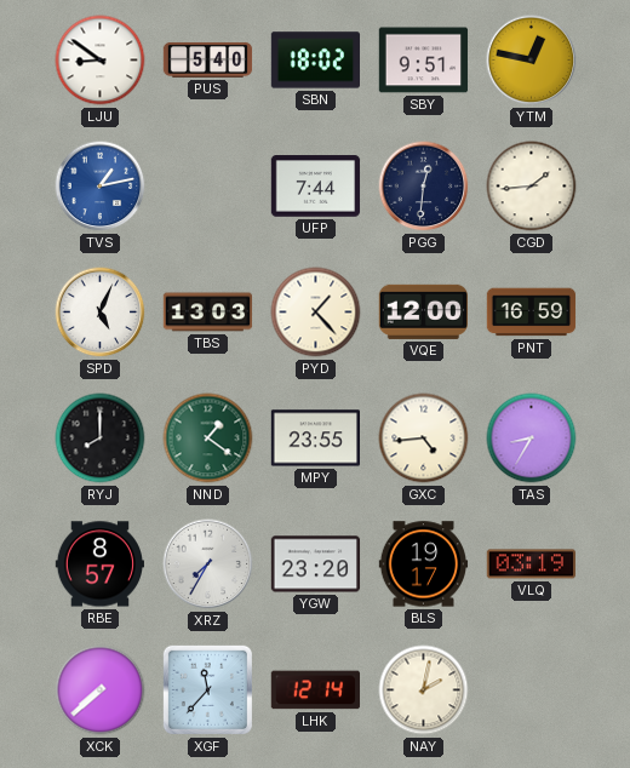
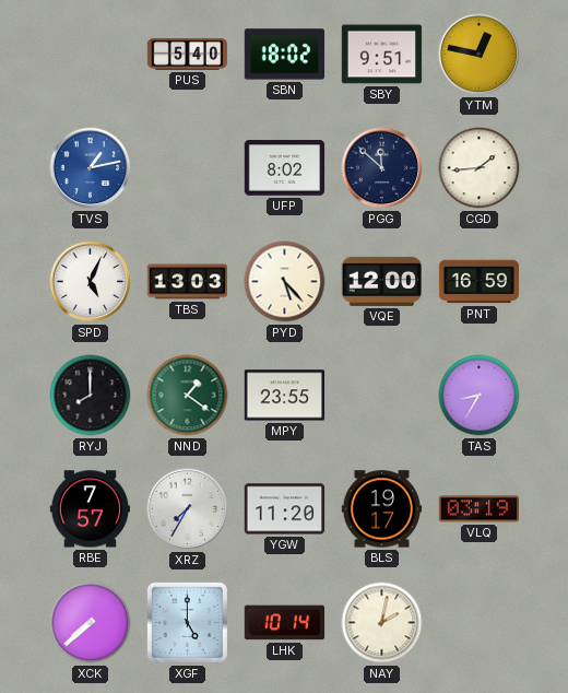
LJU: 8:51 -> none
UFP: 7:44 -> 8:02
PGG: 12:31 -> 11:52
PYD: 1:23 -> 5:23
GXC: 4:44 -> none
RBE: 8:57 -> 7:57
YGW: 23:20 -> 11:20
XGF: 11:37 -> 5:00
LHK: 12:14 -> 10:14
